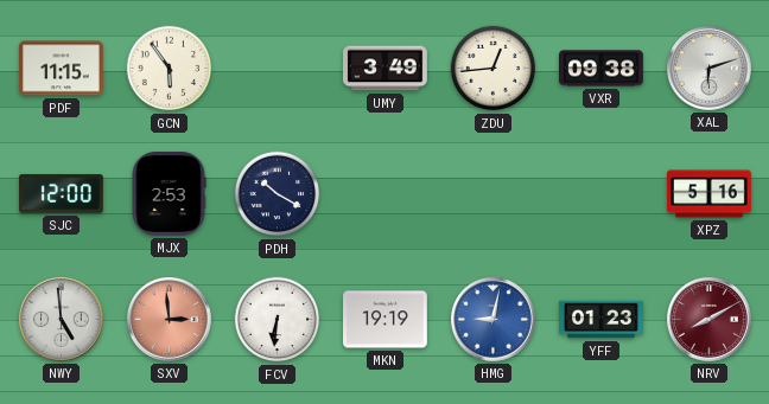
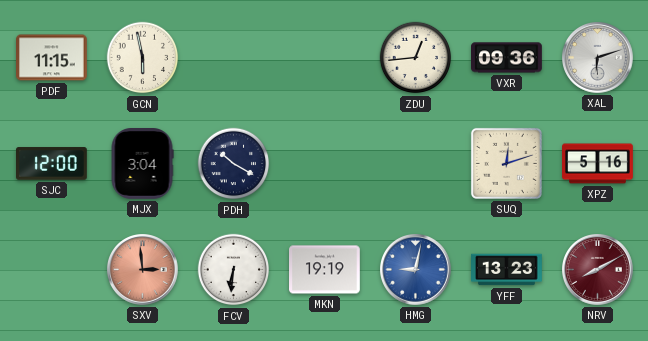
GCN: 5:54 -> 5:58
UMY: 3:49 -> none
VXR: 09:38 -> 09:36
MJX: 2:53 -> 3:04
SUQ: none -> 12:12
NWY: 4:59 -> none
YFF: 01:23 -> 13:23
